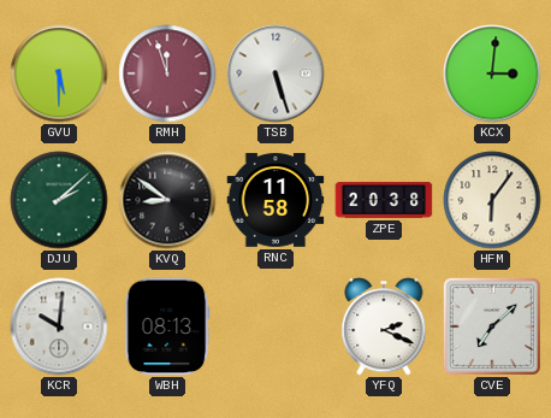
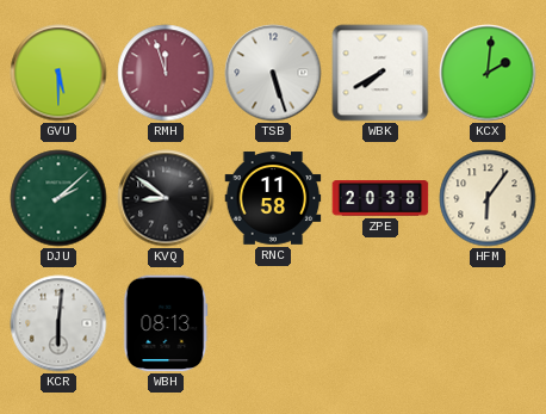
WBK: none -> 7:40
KCX: 3:01 -> 2:01
KCR: 10:01 -> 6:01
YFQ: 2:19 -> none
CVE: 7:08 -> none
